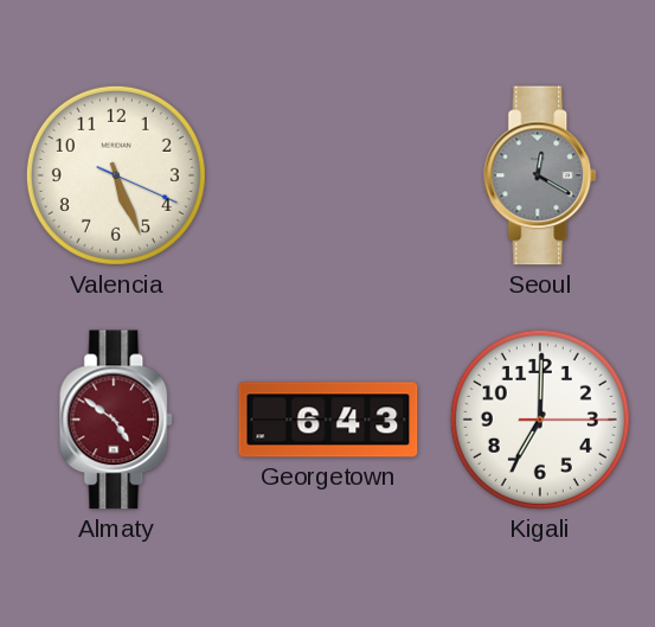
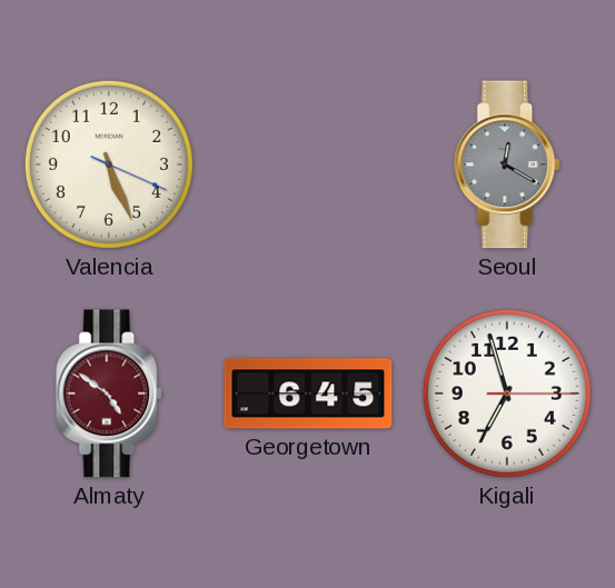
Georgetown: 6:43 -> 6:45
Kigali: 7:00 -> 6:57
